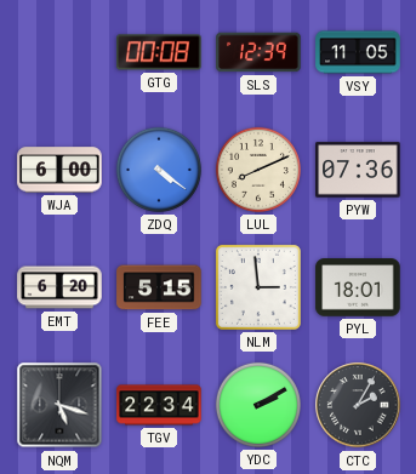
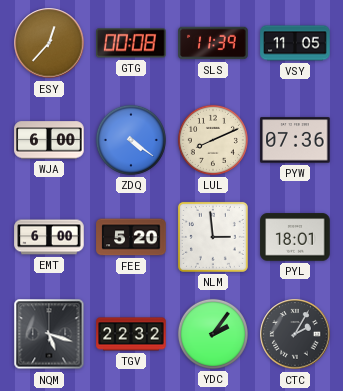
ESY: none -> 12:37
SLS: 12:39 -> 11:39
EMT: 6:20 -> 6:00
FEE: 5:15 -> 5:20
TGV: 22:34 -> 22:32
YDC: 2:10 -> 2:06
